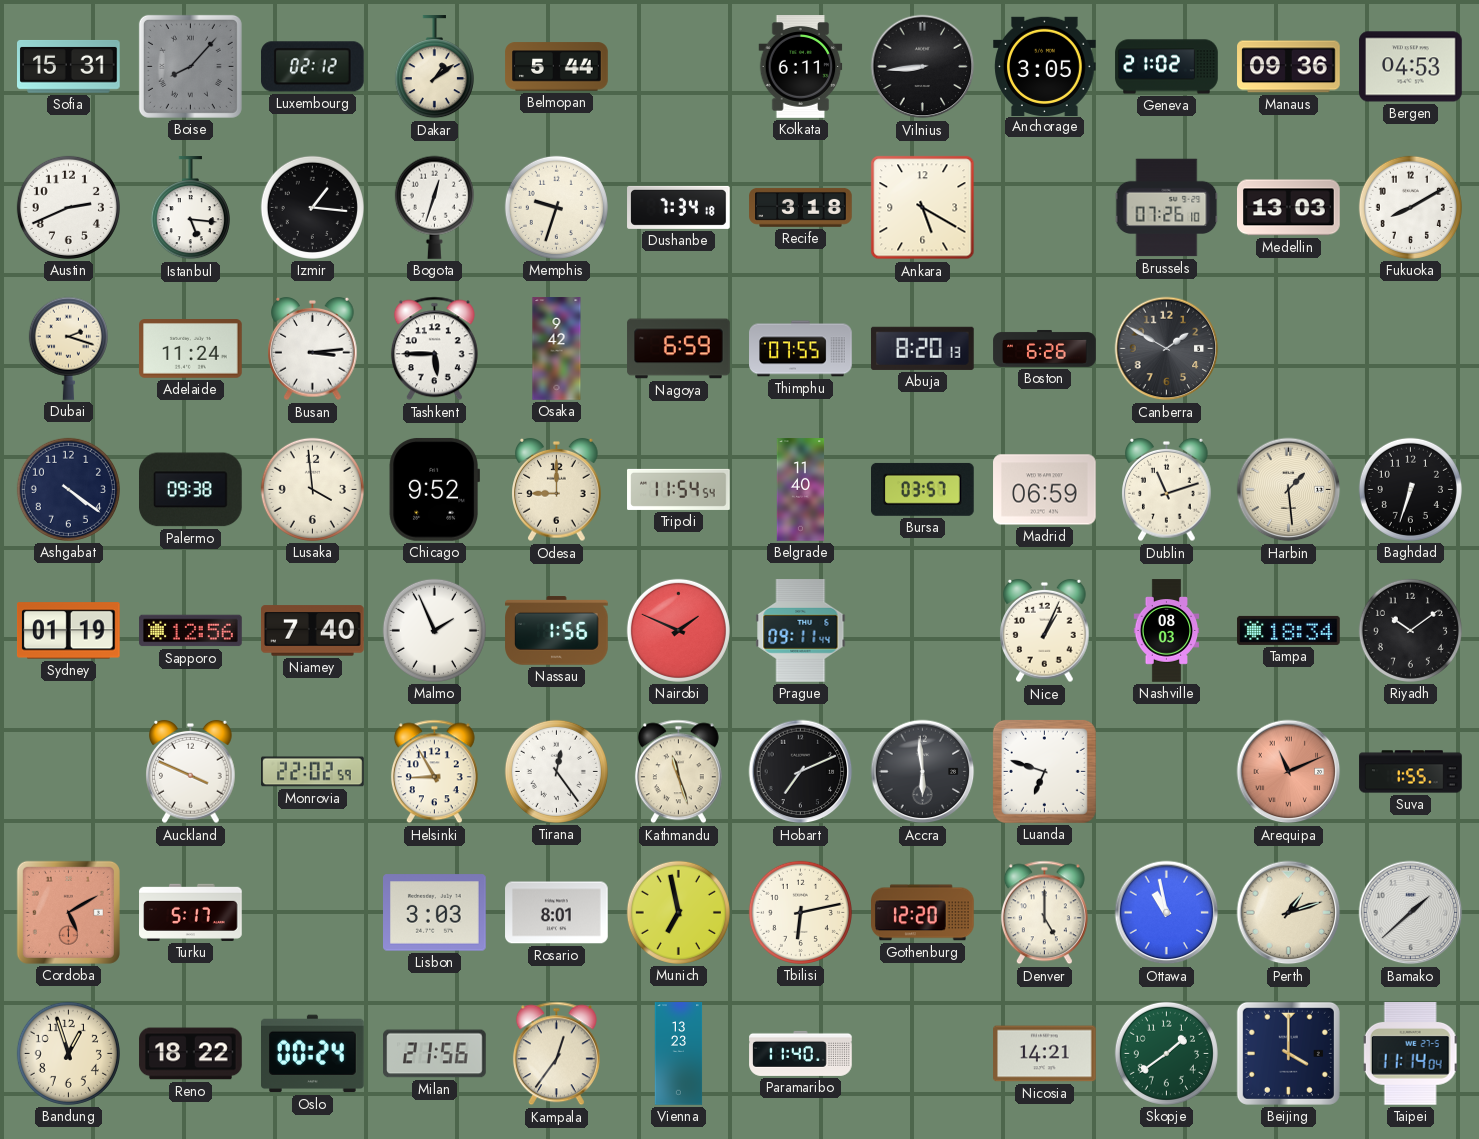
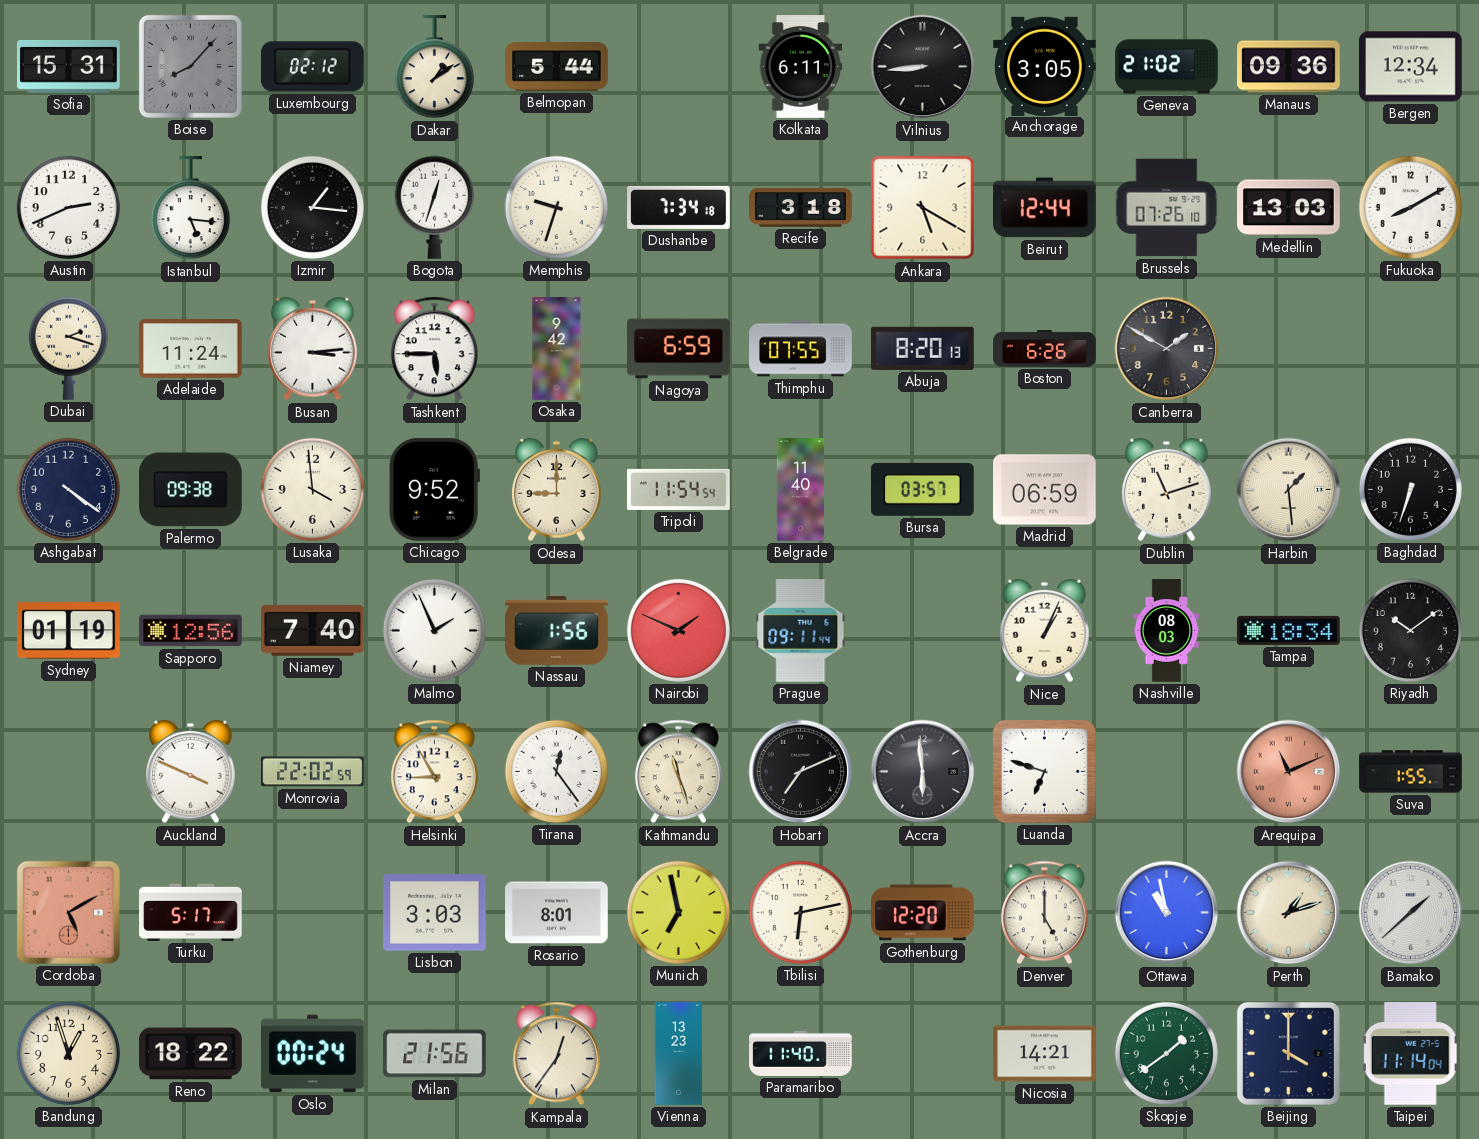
Bergen: 04:53 -> 12:34
Beirut: none -> 12:44
